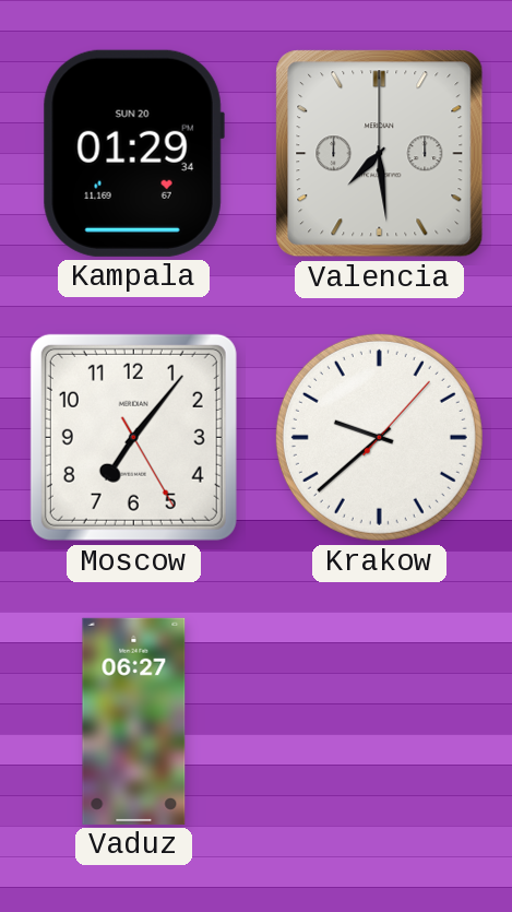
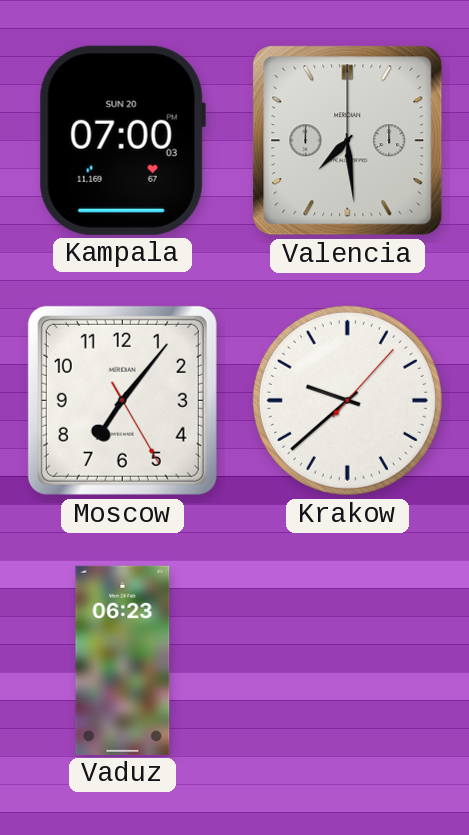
Kampala: 01:29 -> 07:00
Vaduz: 06:27 -> 06:23
